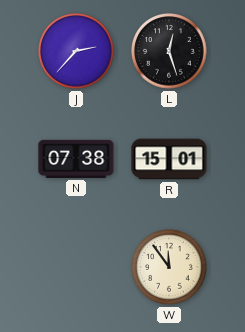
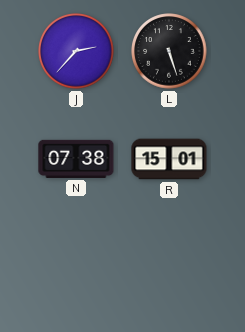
L: 12:27 -> 5:27
W: 11:54 -> none
